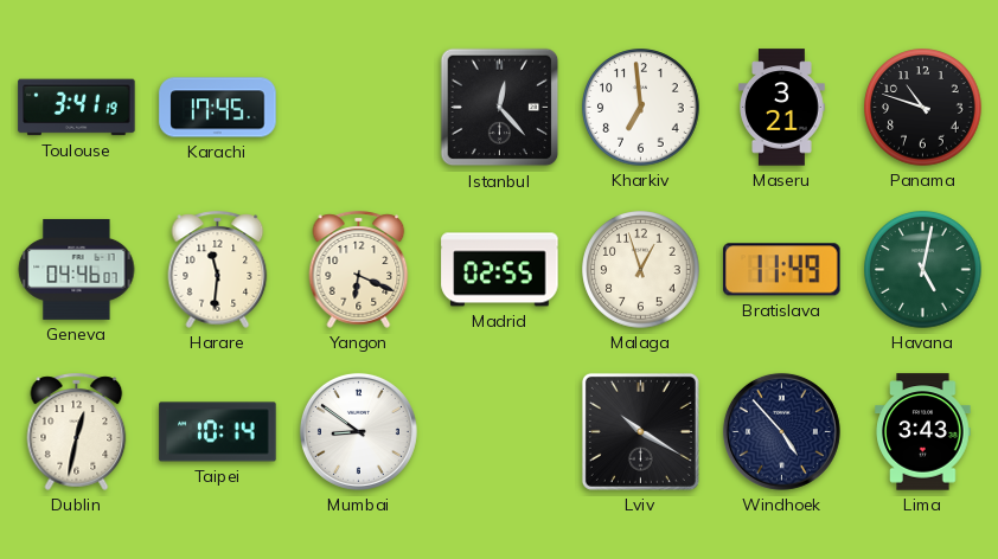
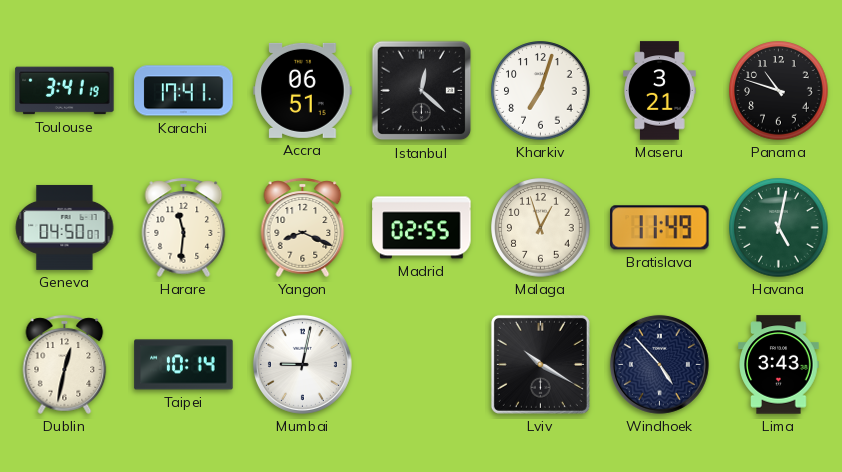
Karachi: 17:45 -> 17:41
Accra: none -> 06:51
Istanbul: 12:23 -> 12:22
Kharkiv: 6:59 -> 7:03
Geneva: 04:46 -> 04:50
Yangon: 6:19 -> 8:19
Mumbai: 8:51 -> 9:02
